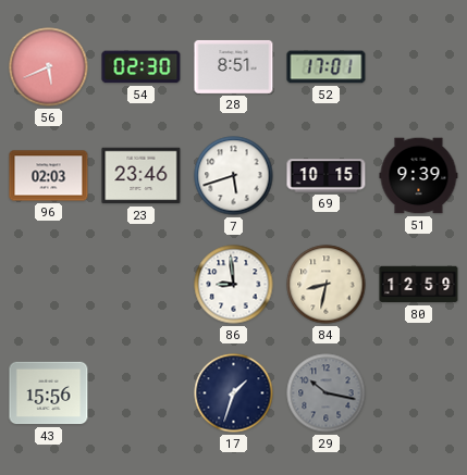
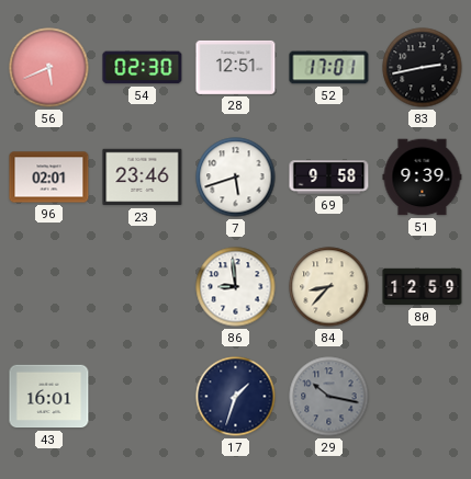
28: 8:51 -> 12:51
83: none -> 2:43
96: 02:03 -> 02:01
69: 10:15 -> 9:58
84: 8:32 -> 8:37
43: 15:56 -> 16:01
